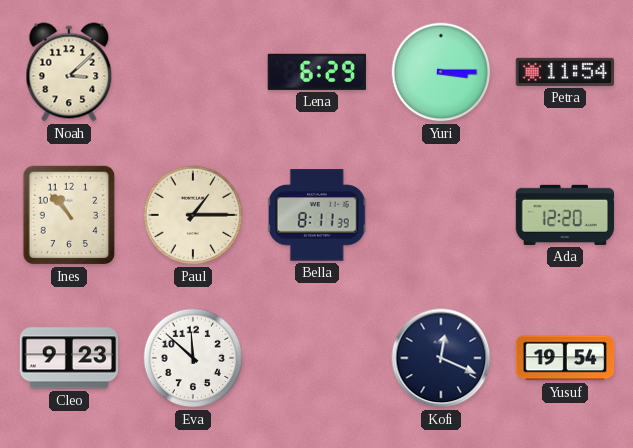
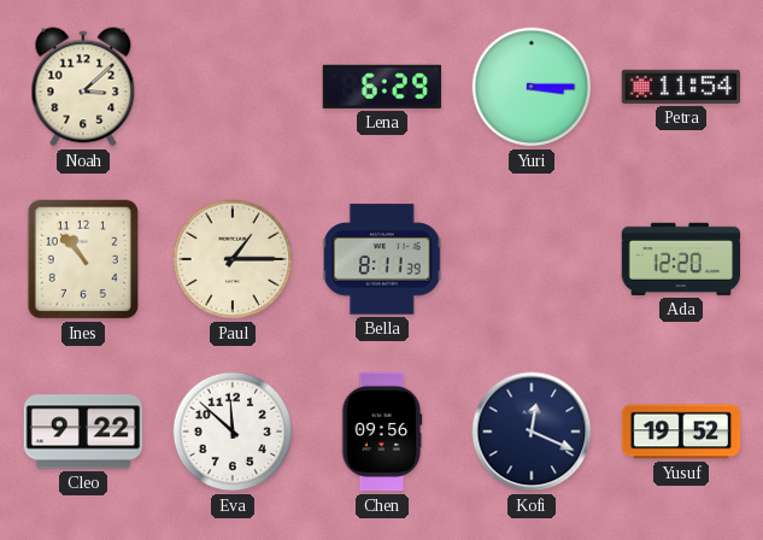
Cleo: 9:23 -> 9:22
Chen: none -> 09:56
Yusuf: 19:54 -> 19:52
